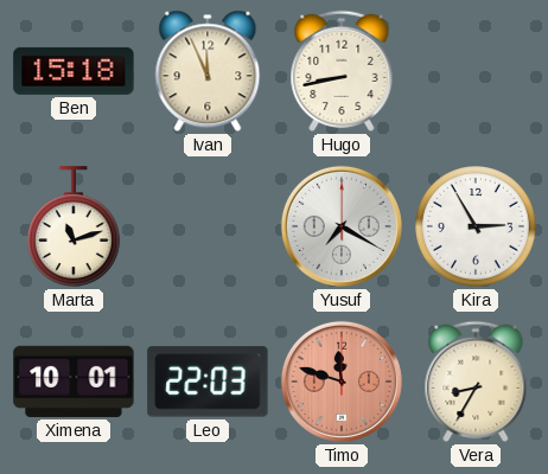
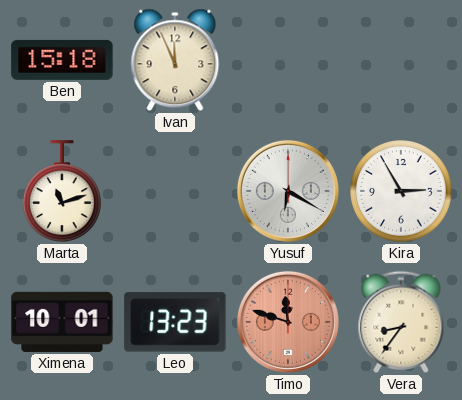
Hugo: 8:43 -> none
Yusuf: 7:20 -> 6:20
Leo: 22:03 -> 13:23
Vera: 8:35 -> 8:36
